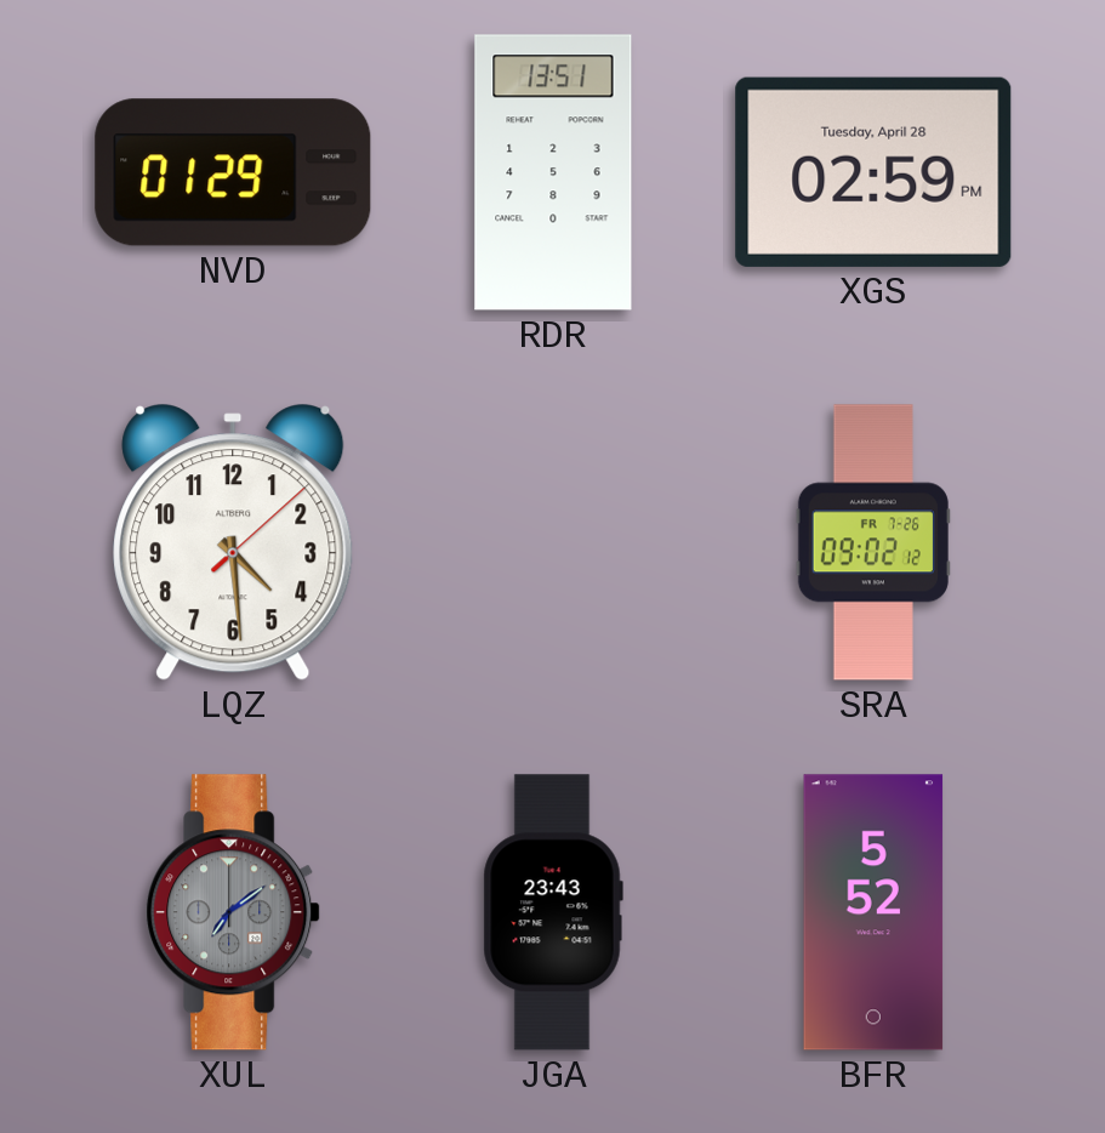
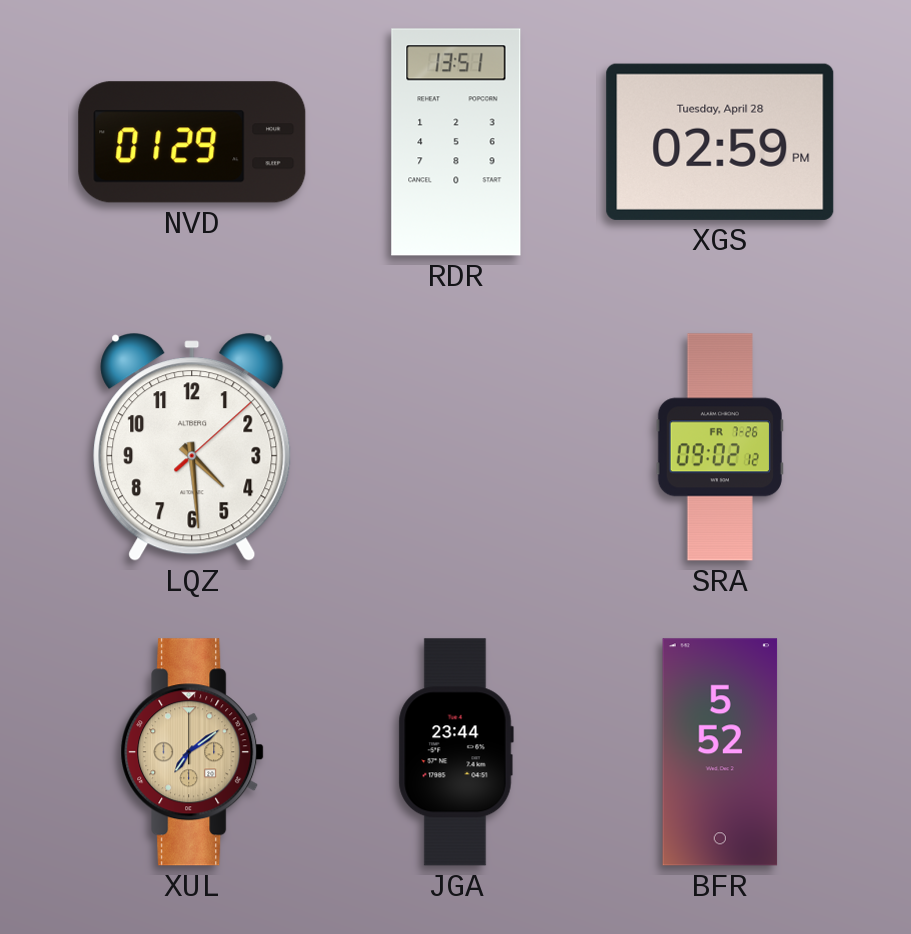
XUL dial: grey -> champagne
JGA: 23:43 -> 23:44
